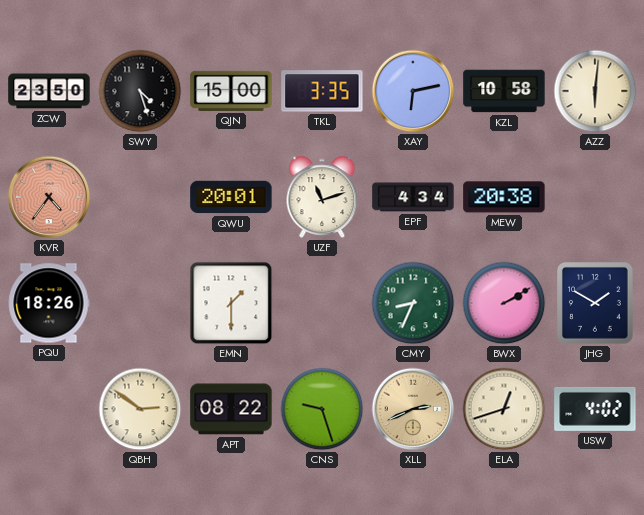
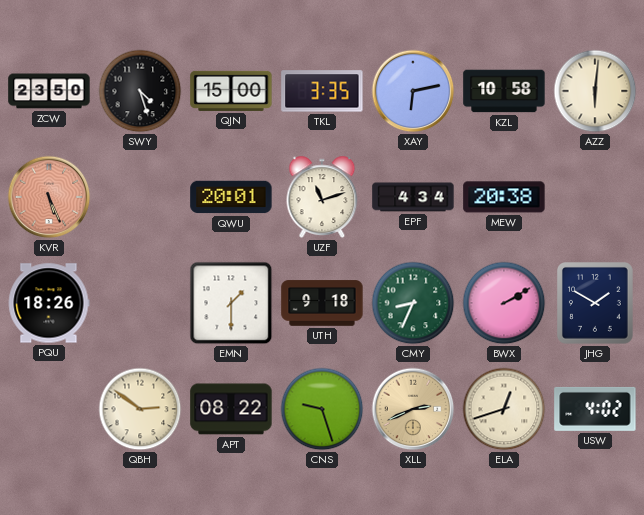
KVR: 4:36 -> 5:26
UTH: none -> 9:18
